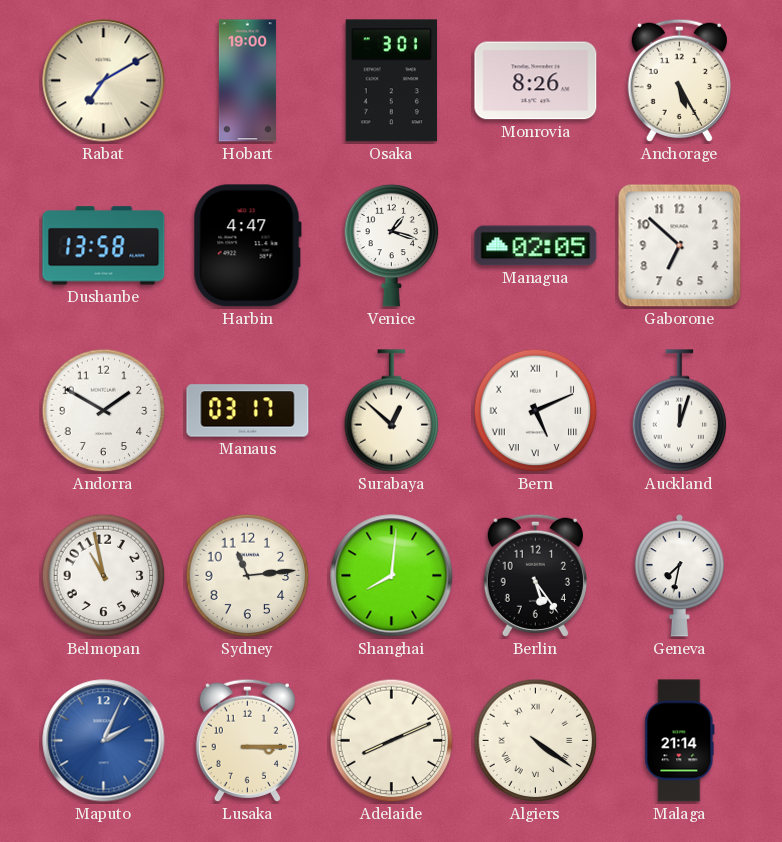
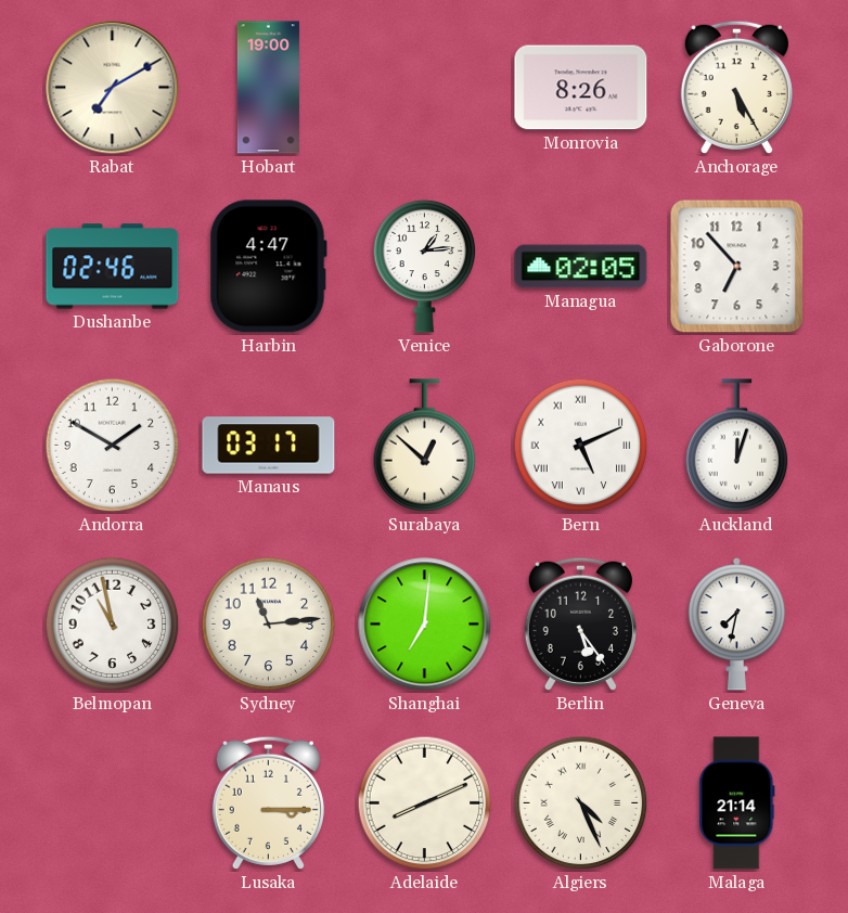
Osaka: 3:01 -> none
Dushanbe: 13:58 -> 02:46
Venice: 1:18 -> 1:14
Gaborone: 6:52 -> 6:53
Shanghai: 8:01 -> 7:01
Maputo: 2:04 -> none
Algiers: 4:21 -> 4:26
